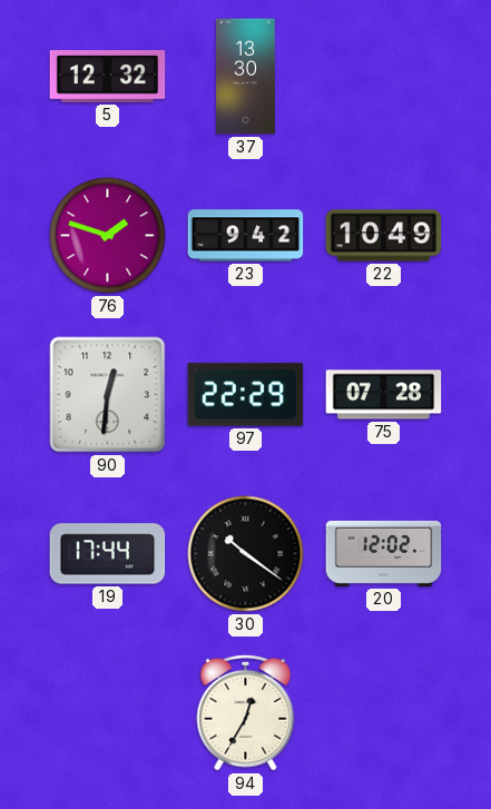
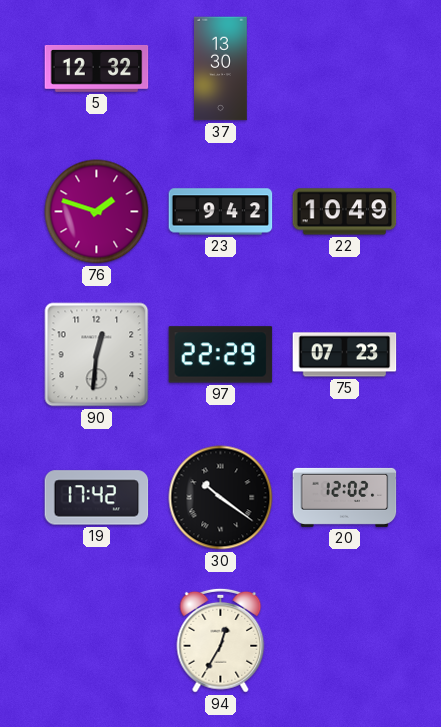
75: 07:28 -> 07:23
19: 17:44 -> 17:42
